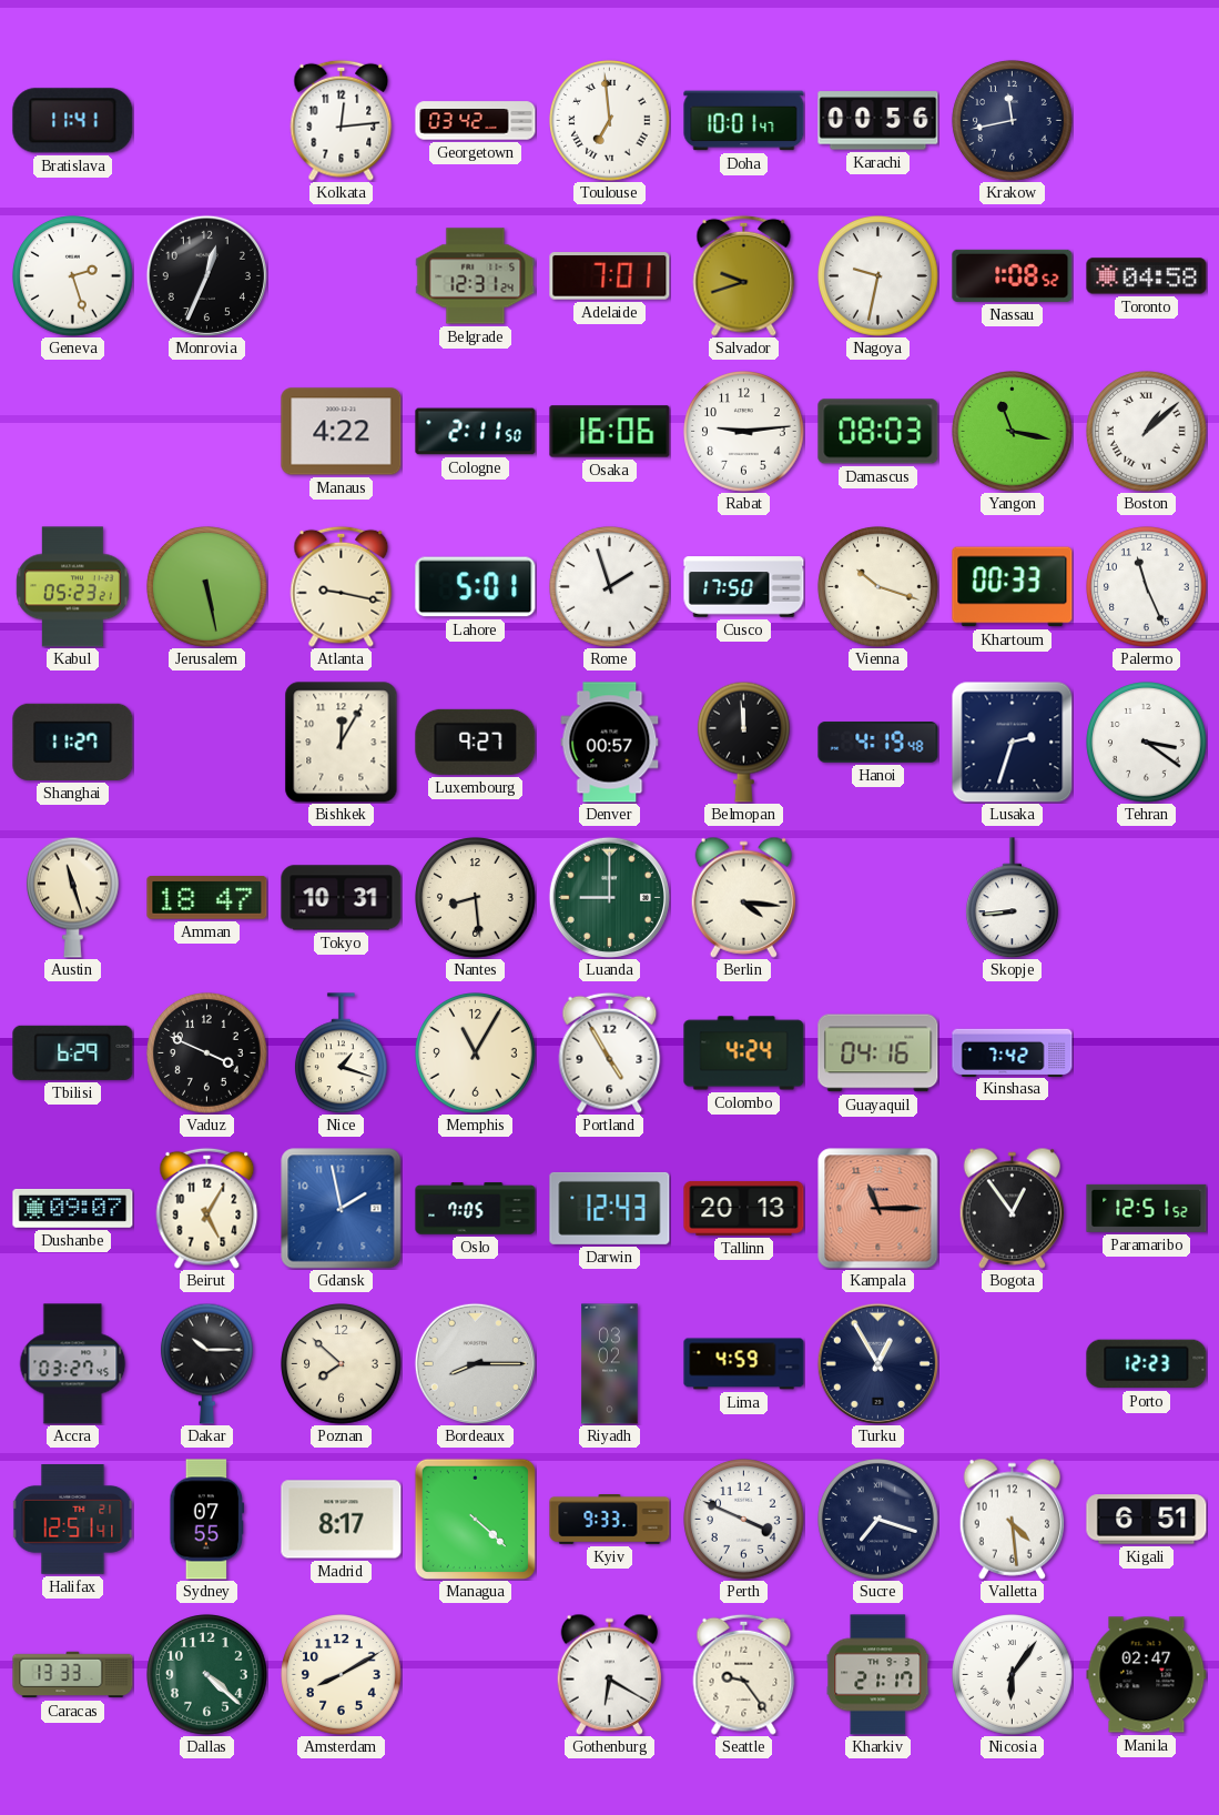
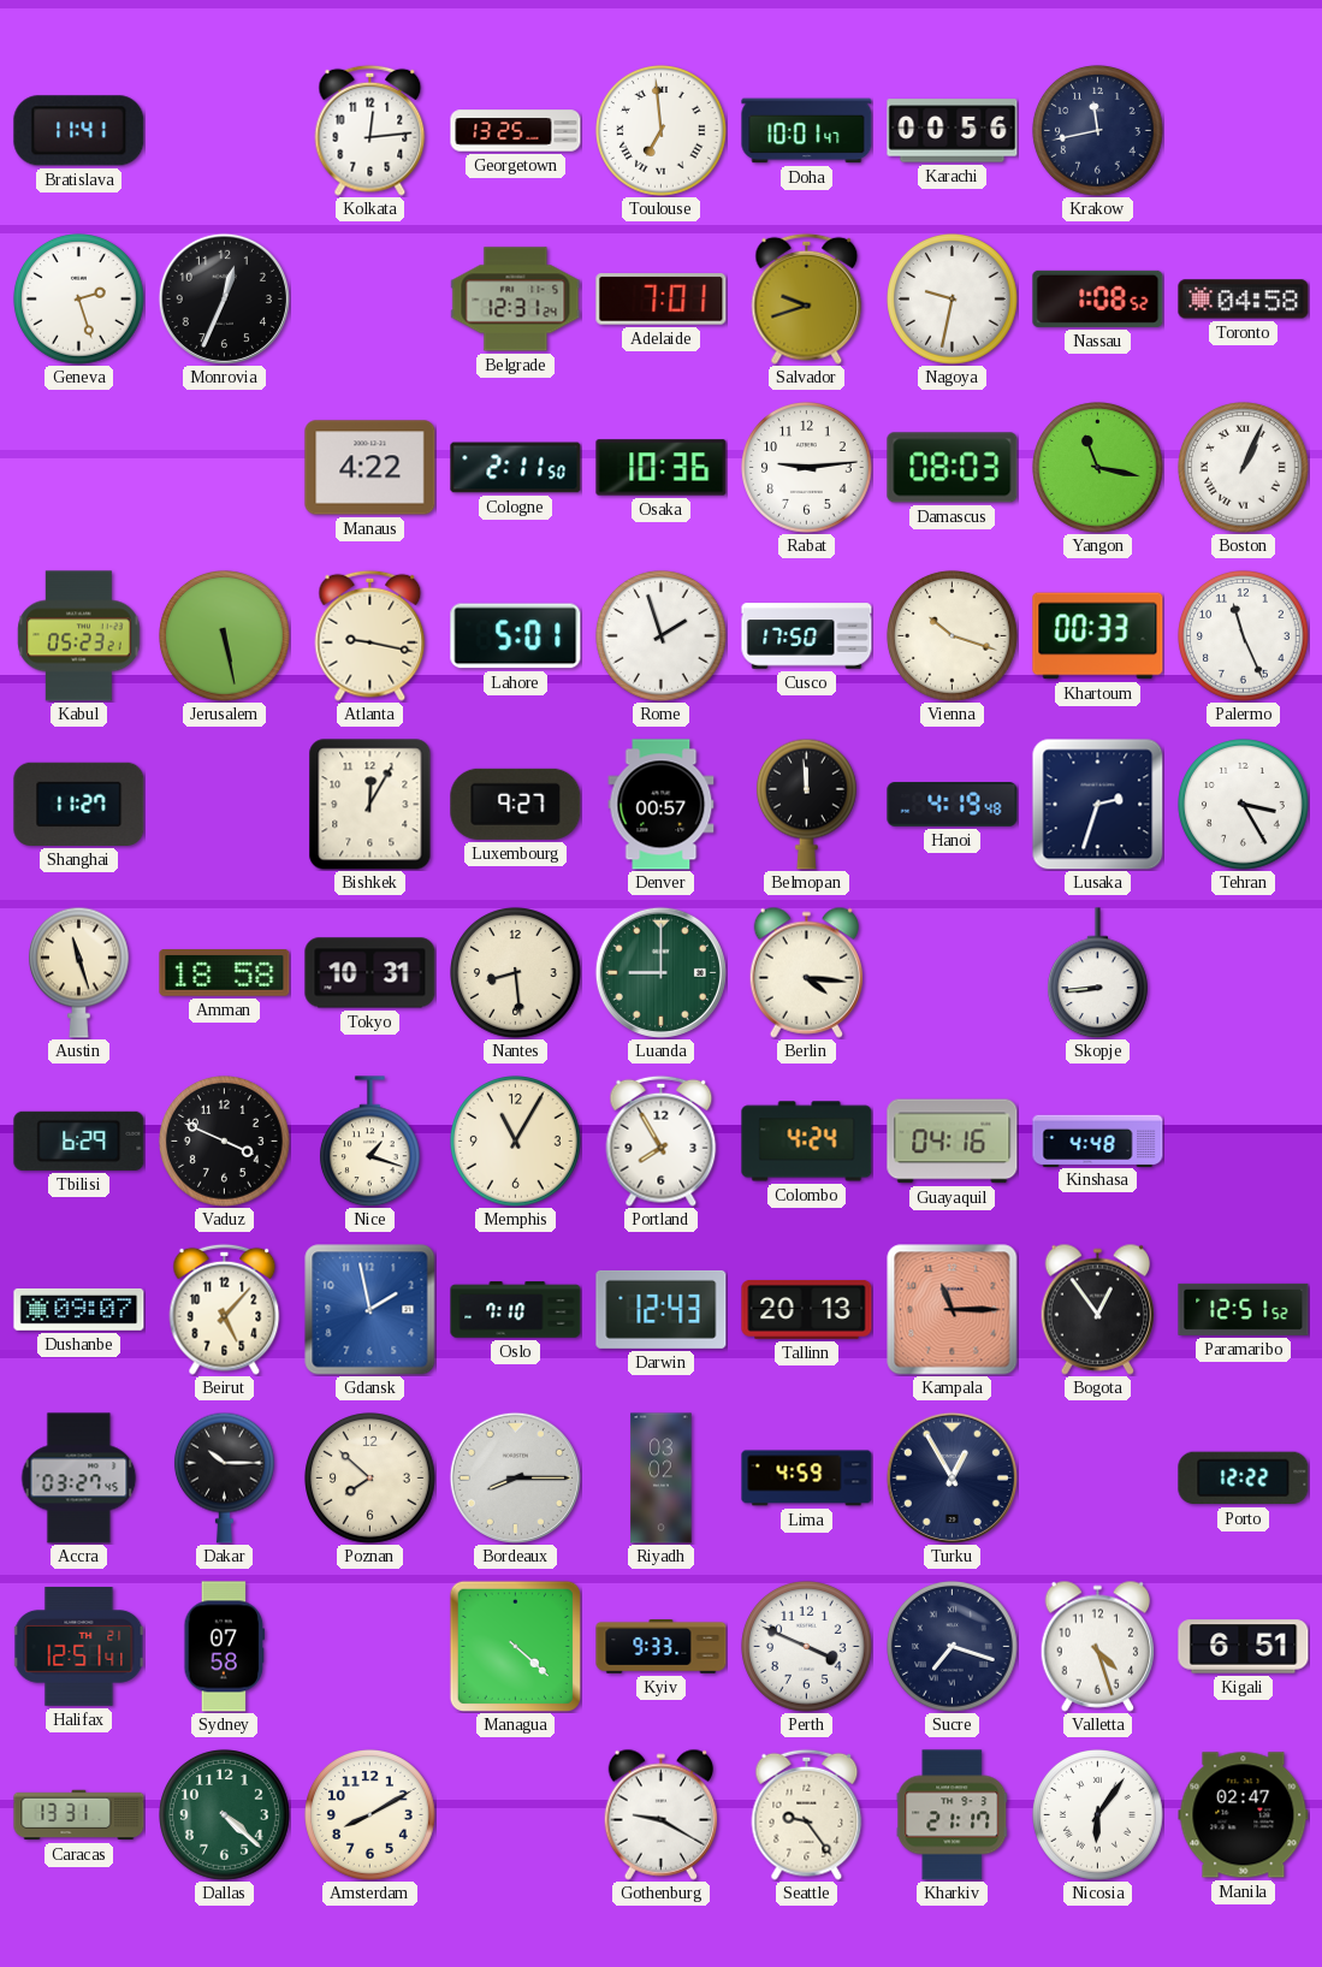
Georgetown: 03:42 -> 13:25
Osaka: 16:06 -> 10:36
Boston: 1:08 -> 1:04
Tehran: 3:21 -> 3:25
Amman: 18:47 -> 18:58
Portland: 4:55 -> 7:55
Kinshasa: 7:42 -> 4:48
Beirut: 5:05 -> 5:07
Oslo: 7:05 -> 7:10
Porto: 12:23 -> 12:22
Sydney: 07:55 -> 07:58
Madrid: 8:17 -> none
Valletta: 4:29 -> 4:27
Caracas: 13:33 -> 13:31
Gothenburg: 6:20 -> 9:20
